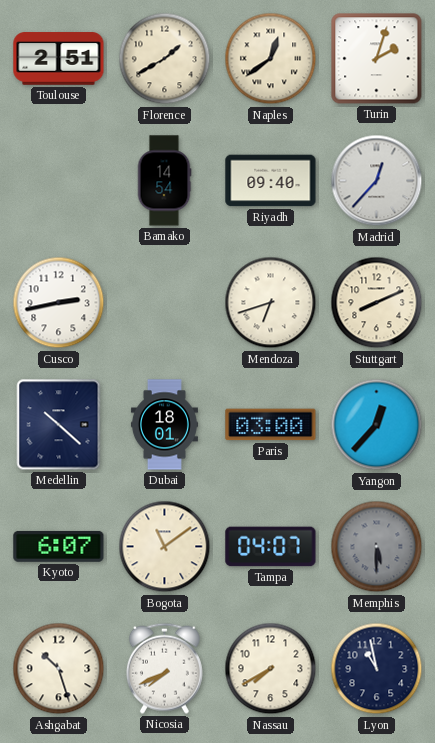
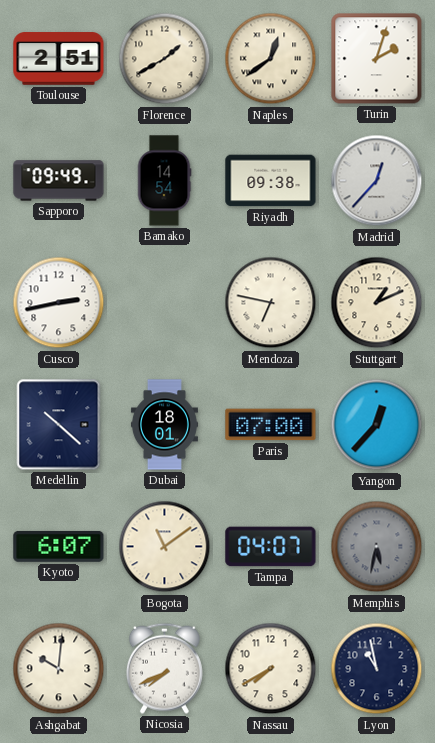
Sapporo: none -> 09:49
Riyadh: 09:40 -> 09:38
Mendoza: 6:42 -> 6:47
Stuttgart: 8:11 -> 1:11
Paris: 03:00 -> 07:00
Memphis: 5:30 -> 5:32
Ashgabat: 10:27 -> 10:01
